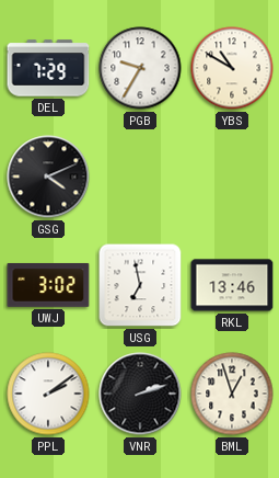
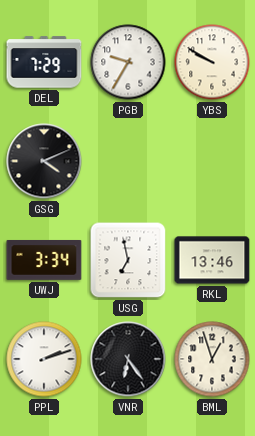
YBS: 10:50 -> 9:50
UWJ: 3:02 -> 3:34
PPL: 2:09 -> 2:12
VNR: 2:12 -> 6:24
